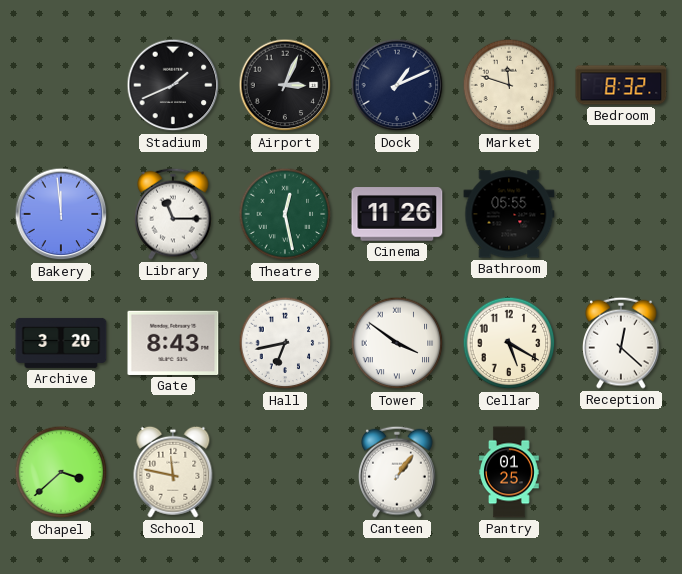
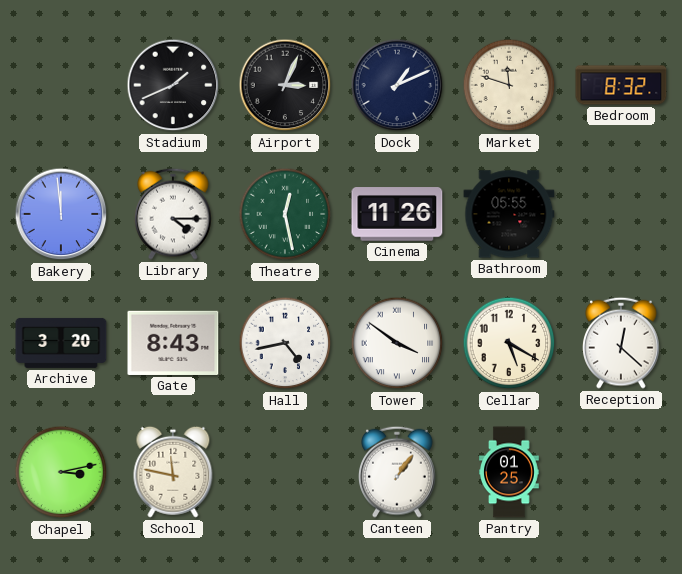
Library: 11:15 -> 4:15
Hall: 6:43 -> 4:43
Chapel: 3:38 -> 3:13
